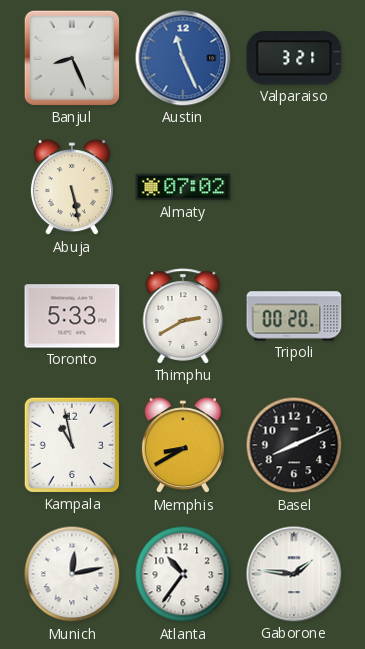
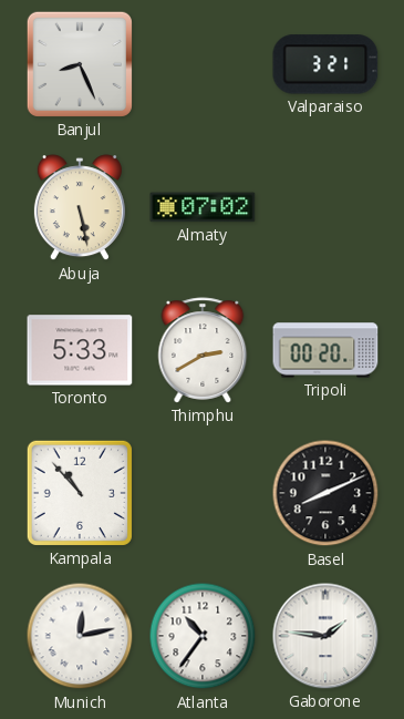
Austin: 11:26 -> none
Kampala: 10:58 -> 10:53
Memphis: 8:40 -> none
